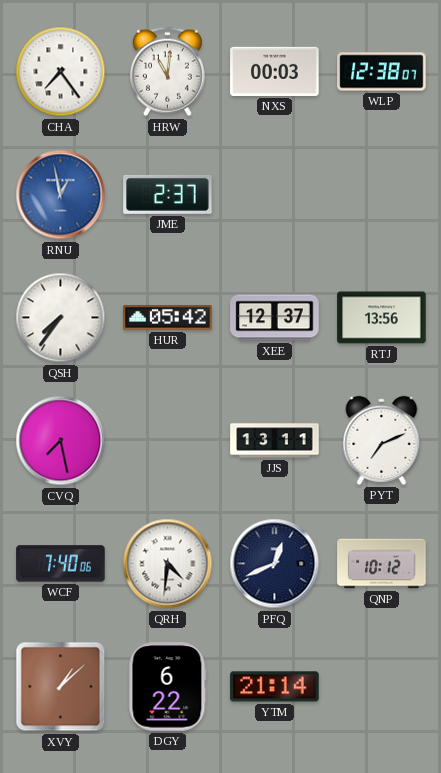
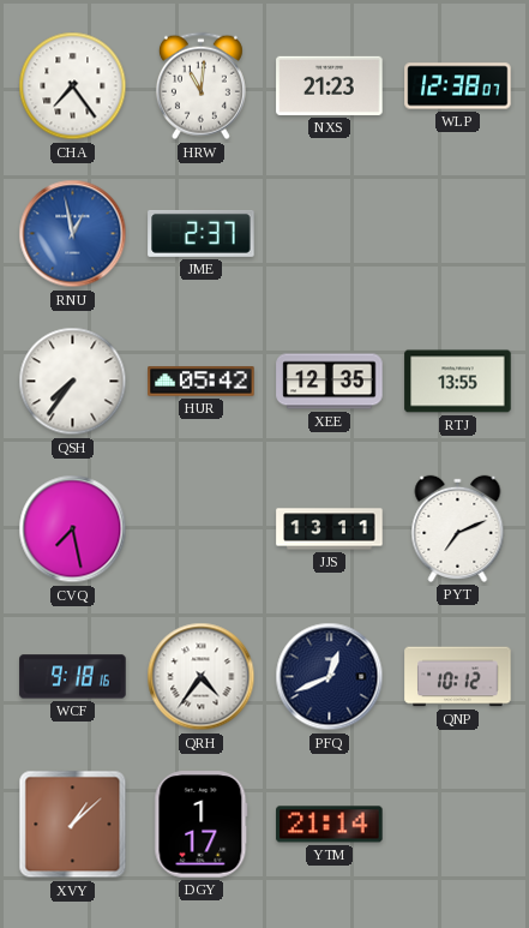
NXS: 00:03 -> 21:23
XEE: 12:37 -> 12:35
RTJ: 13:56 -> 13:55
WCF: 7:40 -> 9:18
QRH: 4:31 -> 4:36
DGY: 6:22 -> 1:17
